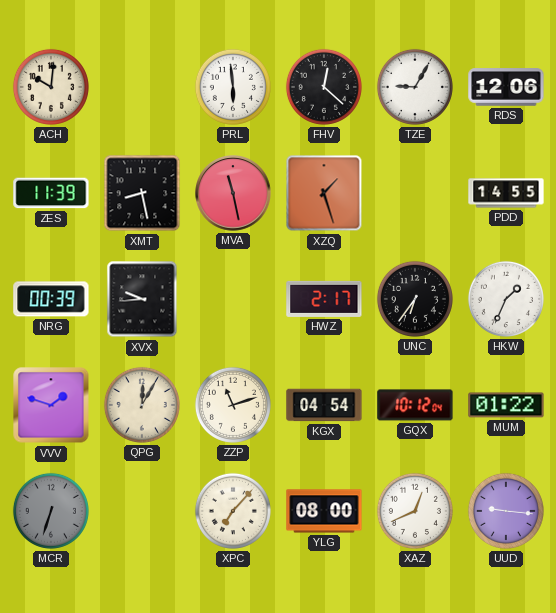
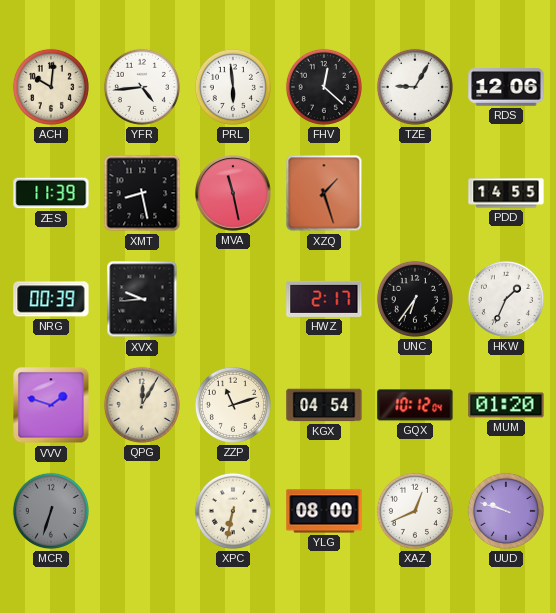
YFR: none -> 4:44
MUM: 01:22 -> 01:20
XPC: 7:07 -> 6:32
UUD: 9:16 -> 9:48
